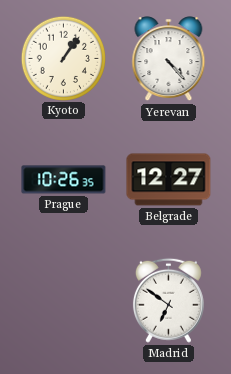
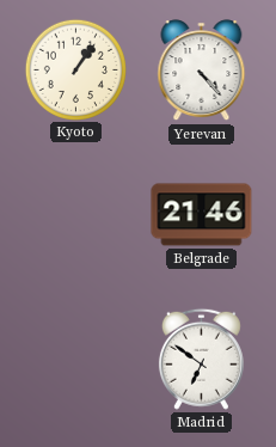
Prague: 10:26 -> none
Belgrade: 12:27 -> 21:46
